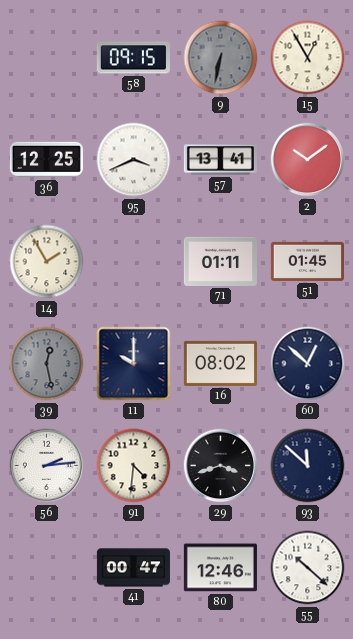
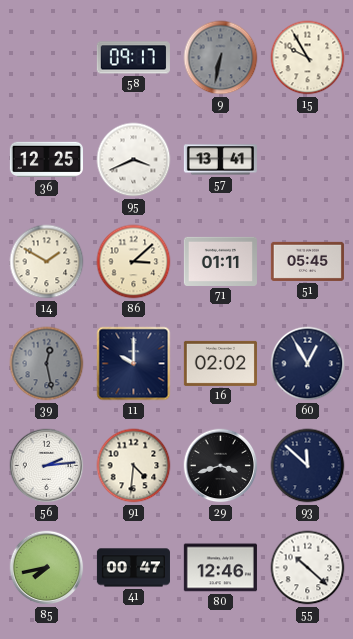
58: 09:15 -> 09:17
15: 12:55 -> 9:55
2: 10:09 -> none
14: 1:55 -> 1:50
86: none -> 3:08
51: 01:45 -> 05:45
16: 08:02 -> 02:02
60: 12:52 -> 12:55
85: none -> 7:43
